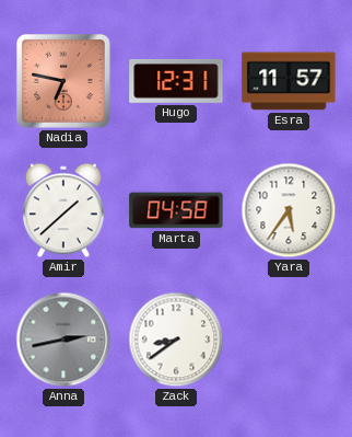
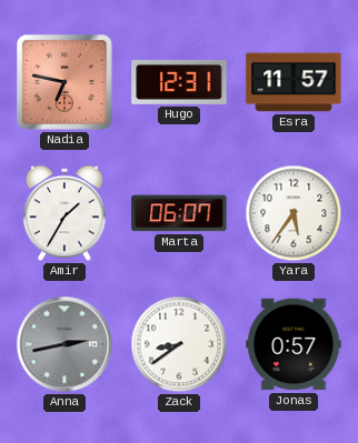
Amir: 1:38 -> 1:35
Marta: 04:58 -> 06:07
Jonas: none -> 0:57
